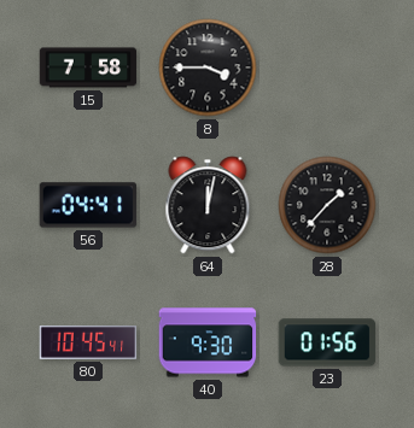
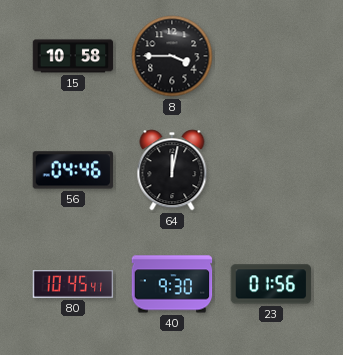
15: 7:58 -> 10:58
56: 04:41 -> 04:46
28: 1:37 -> none
